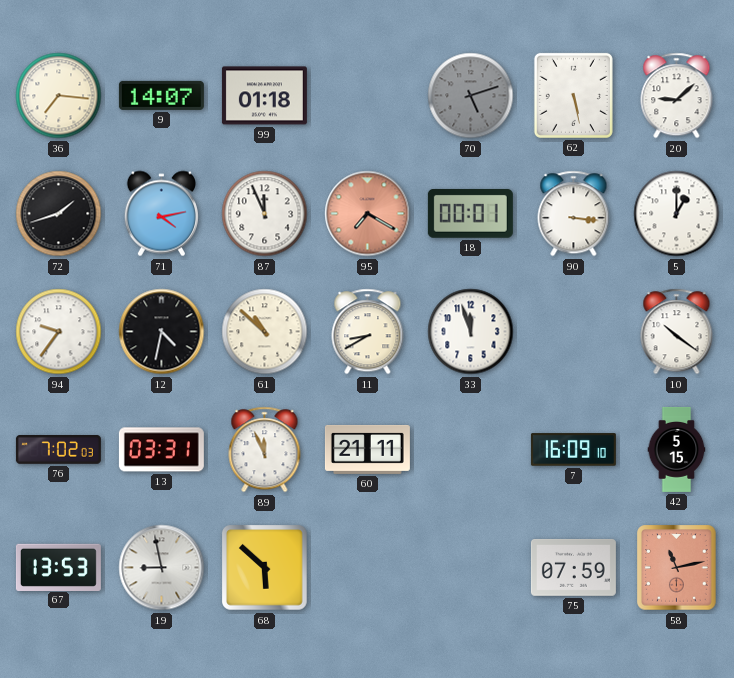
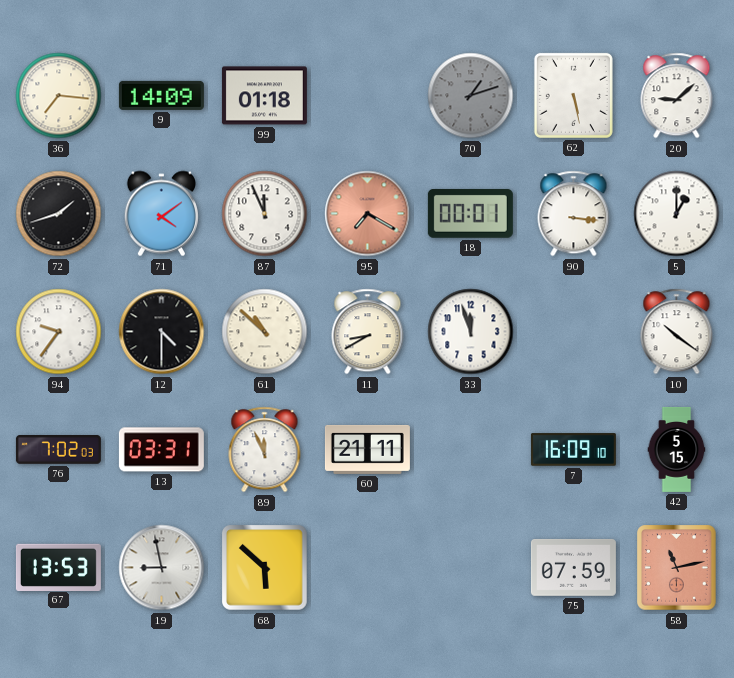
9: 14:07 -> 14:09
70: 5:12 -> 1:12
71: 4:13 -> 4:09
12: 4:32 -> 4:30
